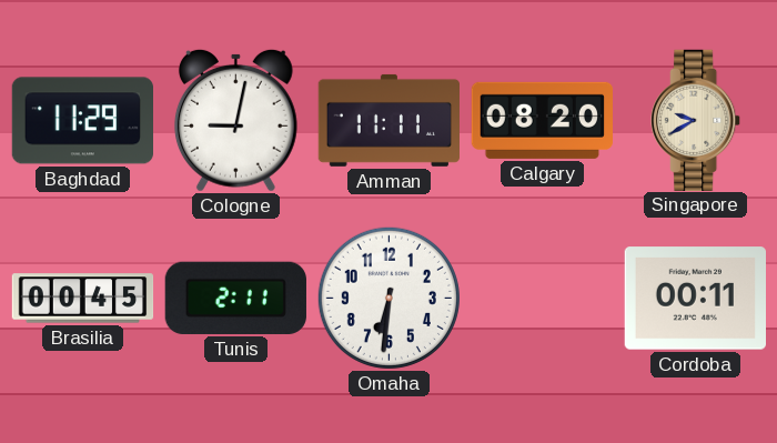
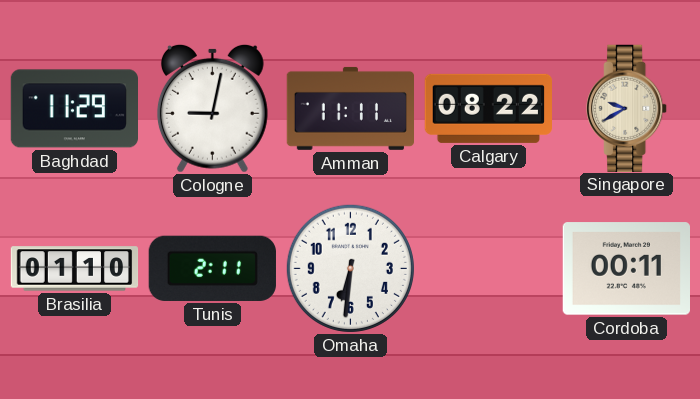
Calgary: 08:20 -> 08:22
Brasilia: 00:45 -> 01:10
